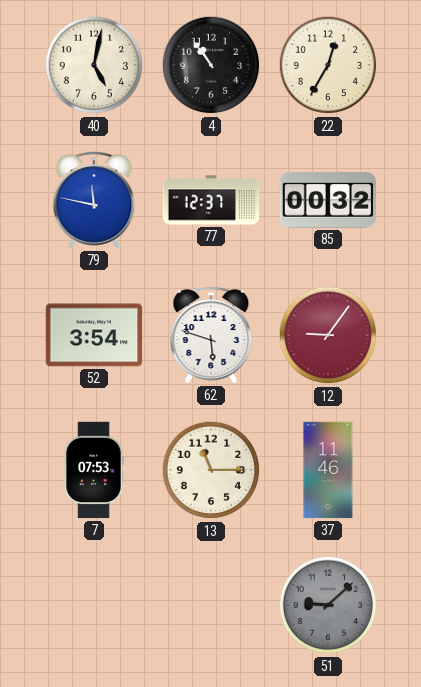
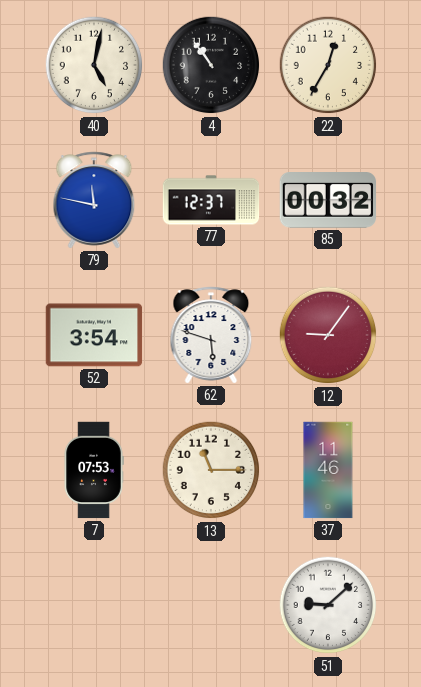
51 dial: grey -> white
